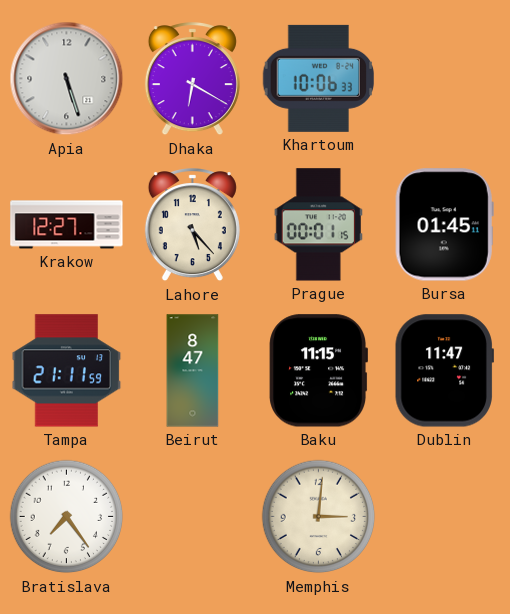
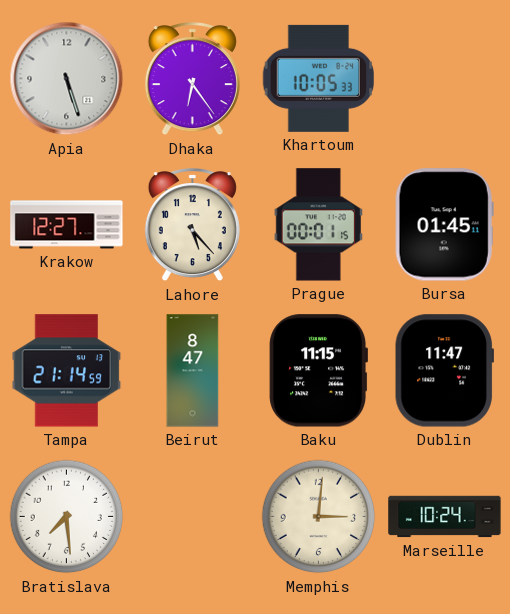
Dhaka: 6:20 -> 6:24
Khartoum: 10:06 -> 10:05
Tampa: 21:11 -> 21:14
Bratislava: 7:24 -> 7:29
Marseille: none -> 10:24
